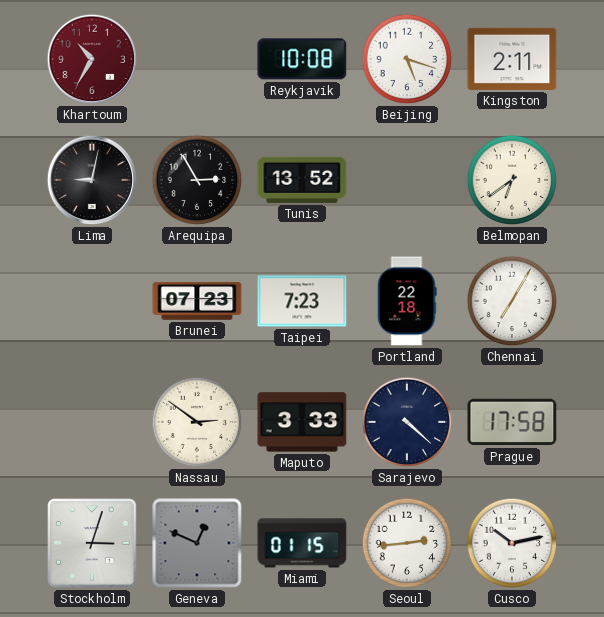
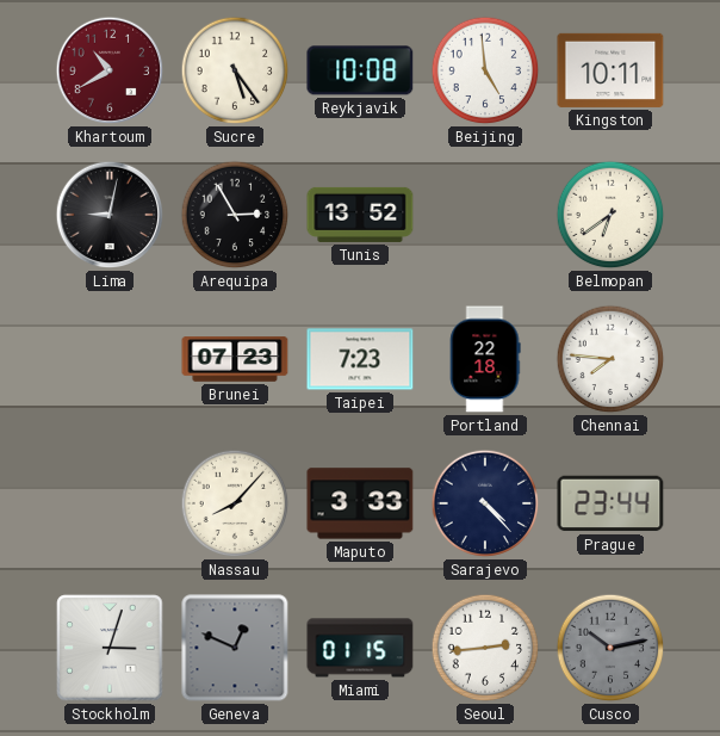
Khartoum: 10:35 -> 10:40
Sucre: none -> 5:24
Beijing: 5:18 -> 4:59
Kingston: 2:11 -> 10:11
Chennai: 7:05 -> 7:46
Nassau: 2:51 -> 8:07
Sarajevo: 4:22 -> 4:23
Prague: 17:58 -> 23:44
Cusco dial: white -> grey
